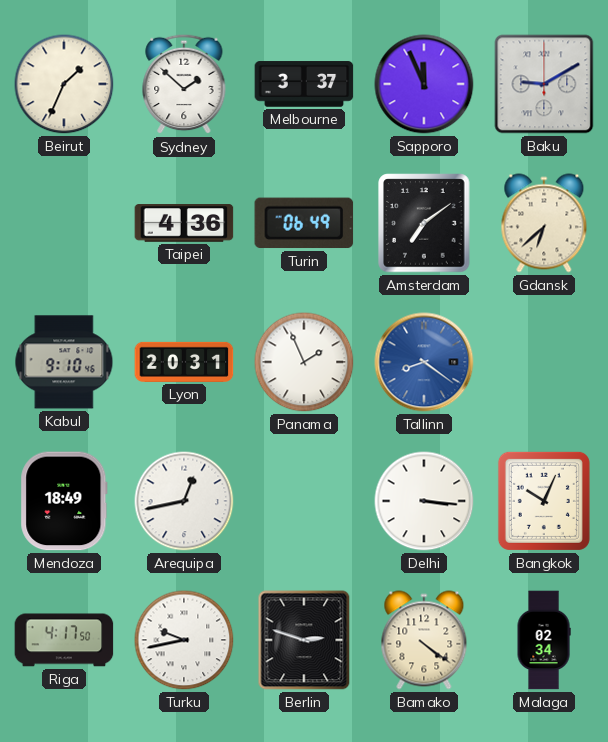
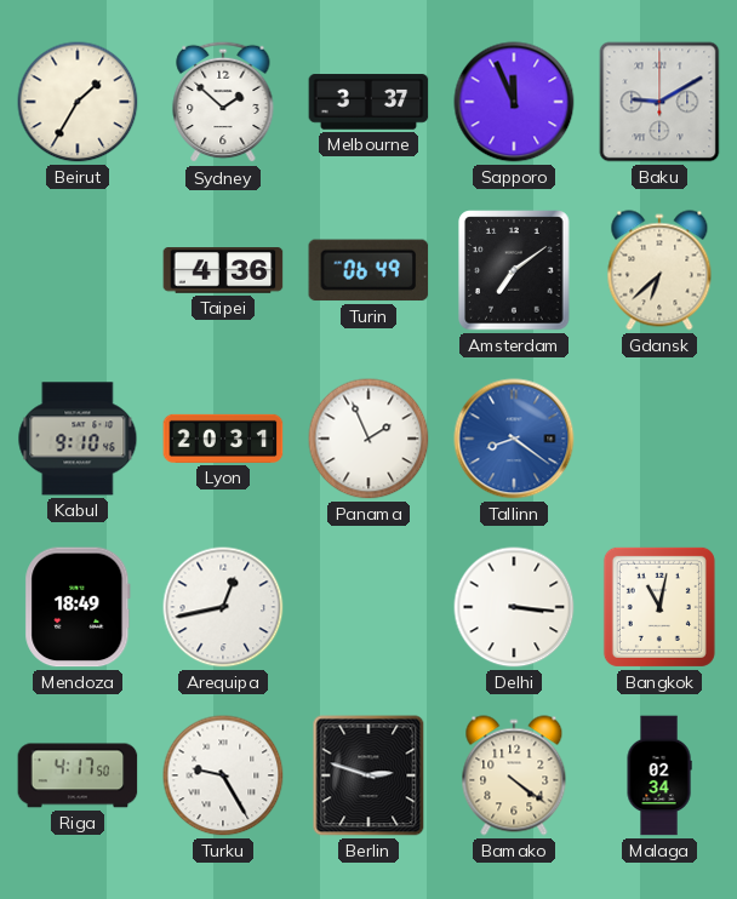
Beirut: 1:34 -> 1:35
Bangkok: 10:04 -> 11:02
Turku: 9:43 -> 9:25
